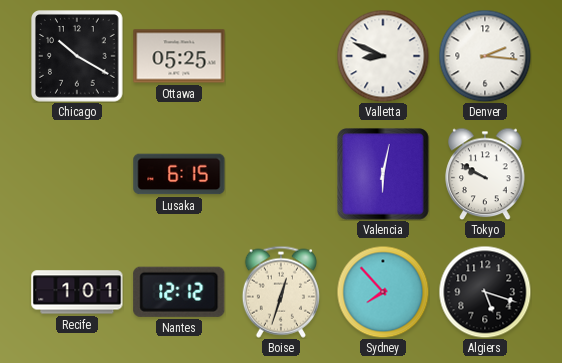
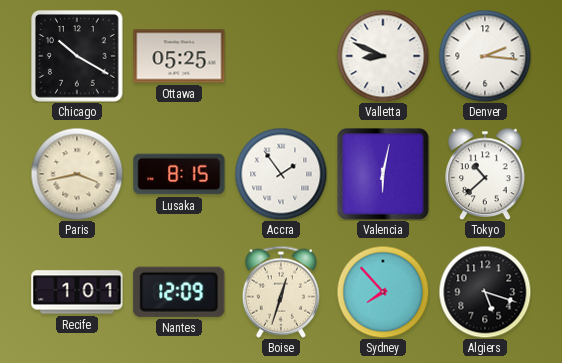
Paris: none -> 3:43
Lusaka: 6:15 -> 8:15
Accra: none -> 1:54
Tokyo: 9:50 -> 10:38
Nantes: 12:12 -> 12:09
